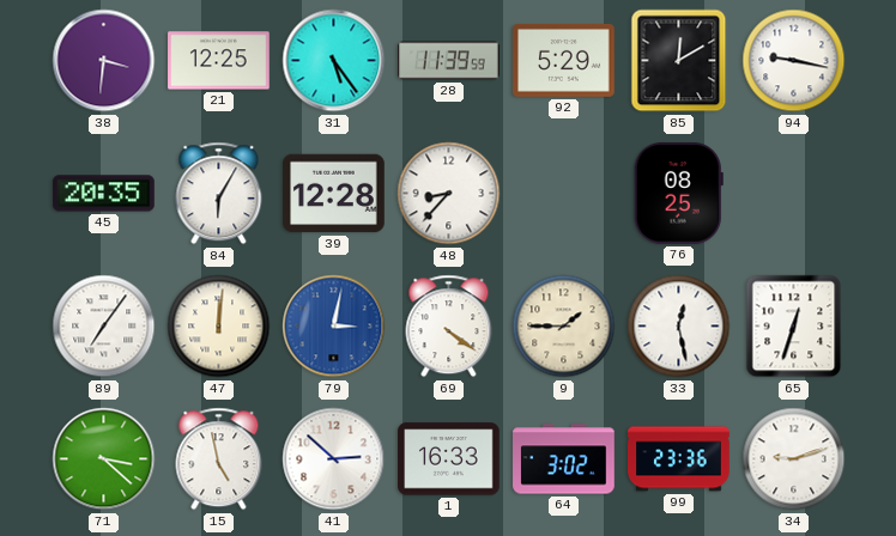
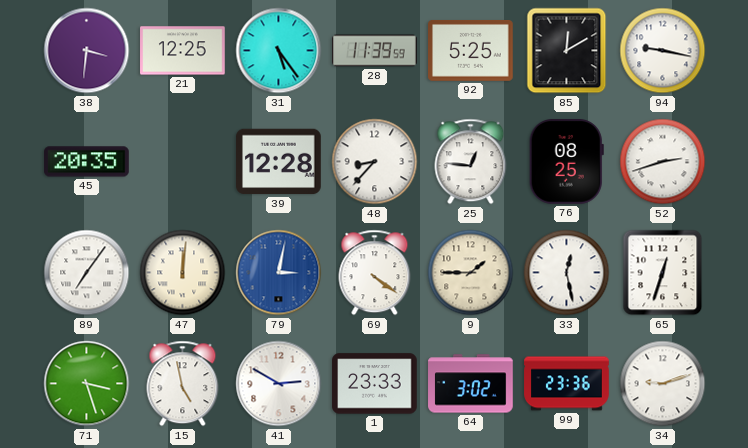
92: 5:29 -> 5:25
84: 6:05 -> none
25: none -> 12:46
52: none -> 2:42
71: 3:22 -> 3:27
41: 2:52 -> 2:50
1: 16:33 -> 23:33
